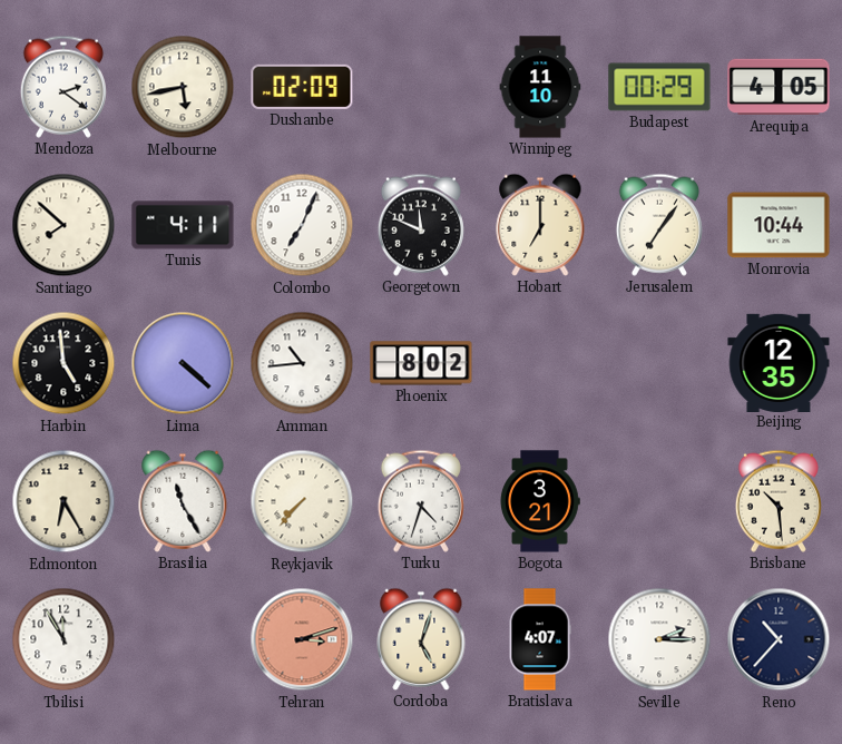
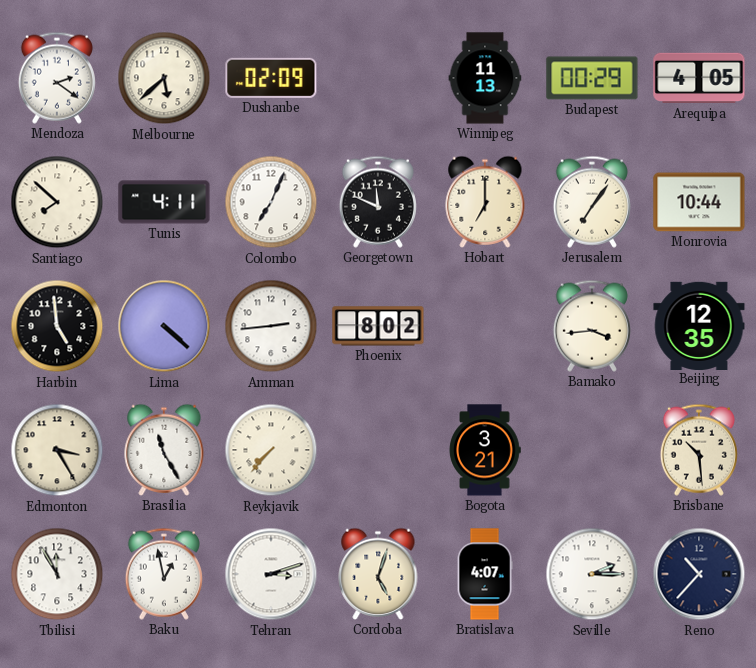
Melbourne: 5:43 -> 5:38
Winnipeg: 11:10 -> 11:13
Amman: 10:44 -> 2:44
Bamako: none -> 3:44
Edmonton: 6:25 -> 3:25
Turku: 4:33 -> none
Baku: none -> 12:58
Tehran dial: salmon -> white
